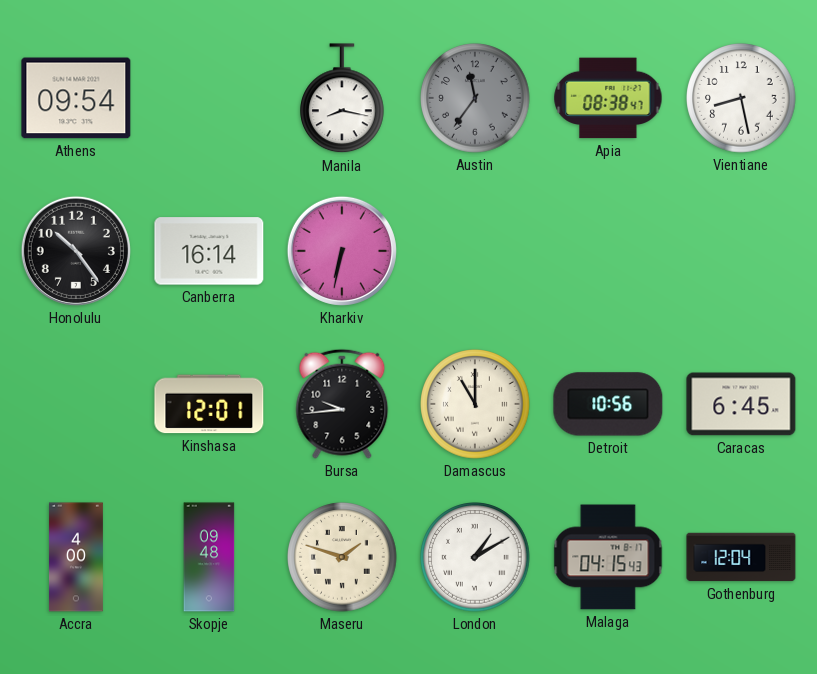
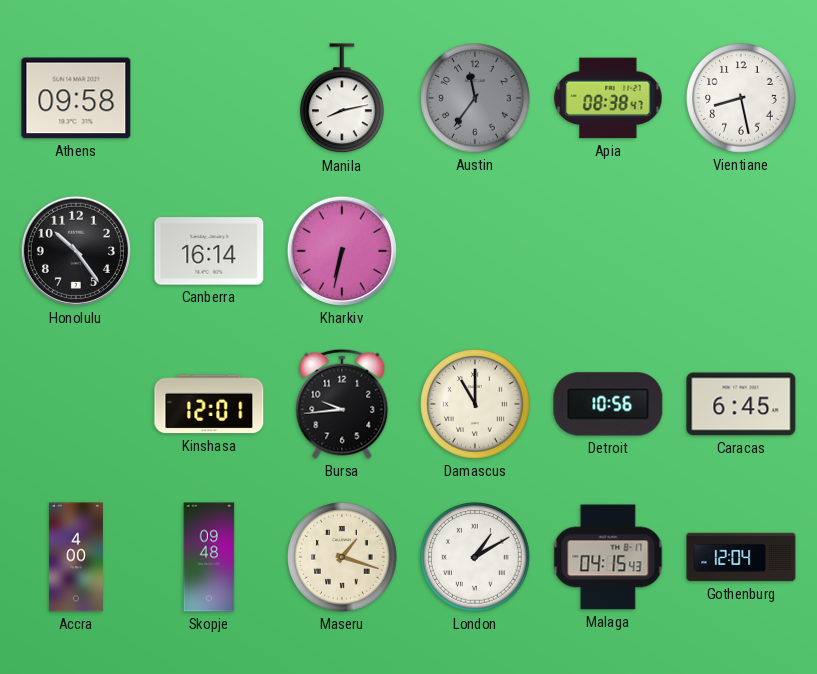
Athens: 09:54 -> 09:58
Manila: 8:17 -> 8:13
Maseru: 1:48 -> 1:18
